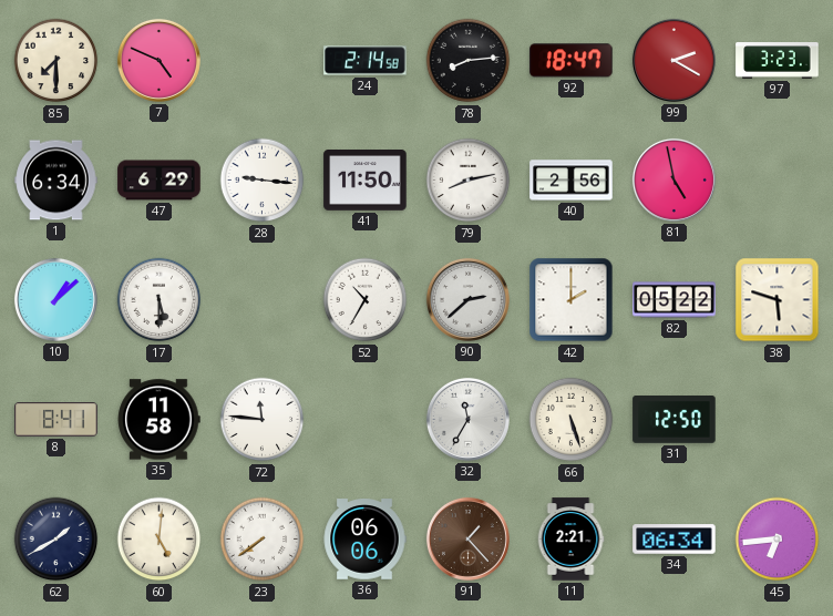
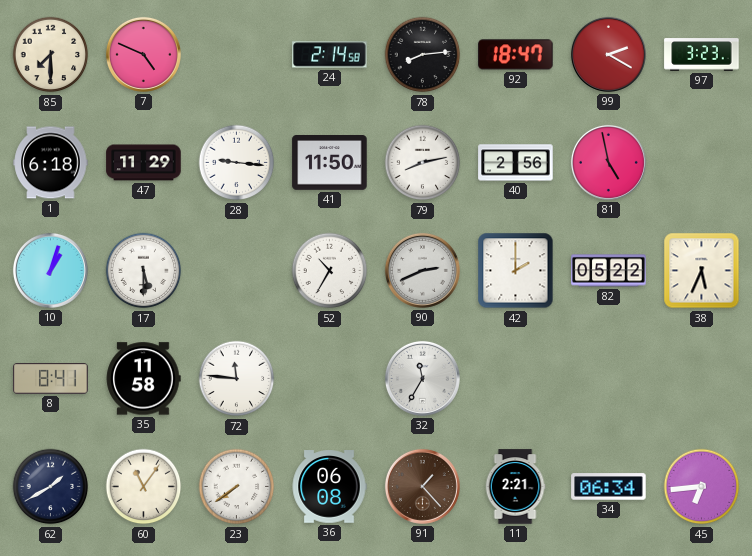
1: 6:34 -> 6:18
47: 6:29 -> 11:29
10: 1:08 -> 1:03
90: 2:38 -> 2:41
38: 5:48 -> 5:34
66: 5:27 -> none
31: 12:50 -> none
60: 5:01 -> 11:06
36: 06:06 -> 06:08
